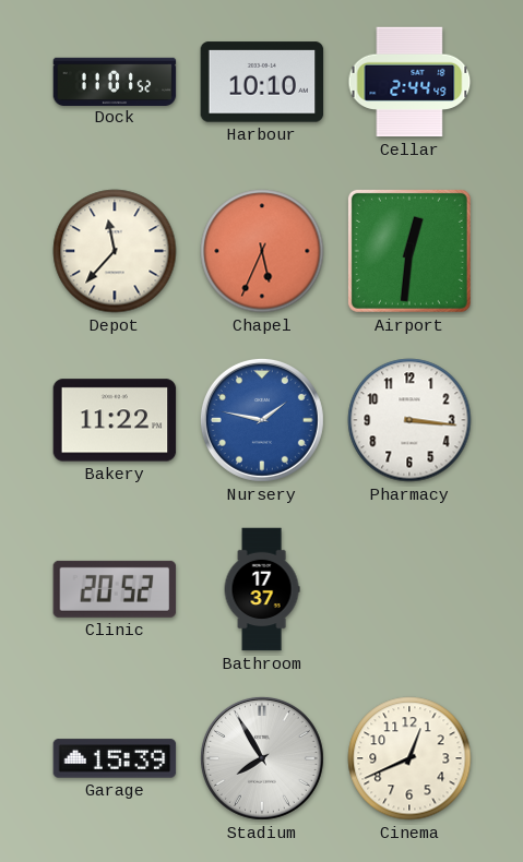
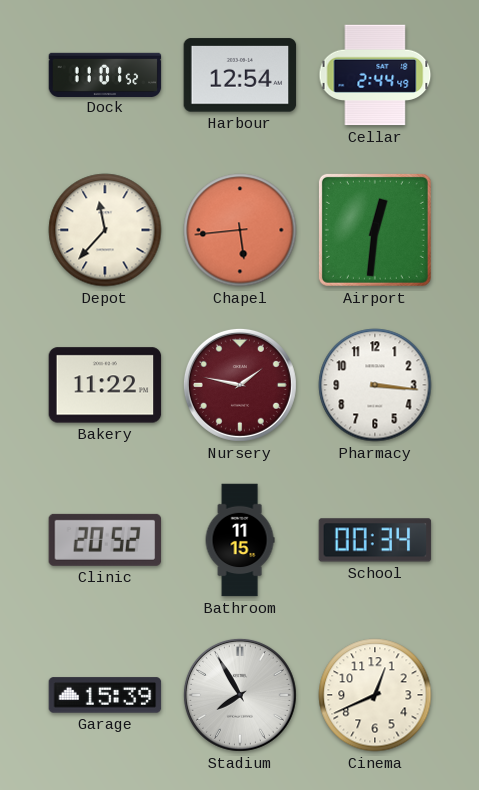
Harbour: 10:10 -> 12:54
Chapel: 5:34 -> 5:44
Nursery dial: blue -> burgundy
Bathroom: 17:37 -> 11:15
School: none -> 00:34
